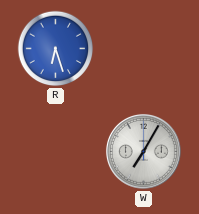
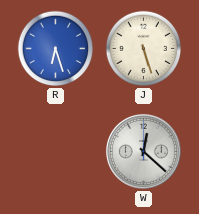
J: none -> 5:27
W: 7:05 -> 12:22
